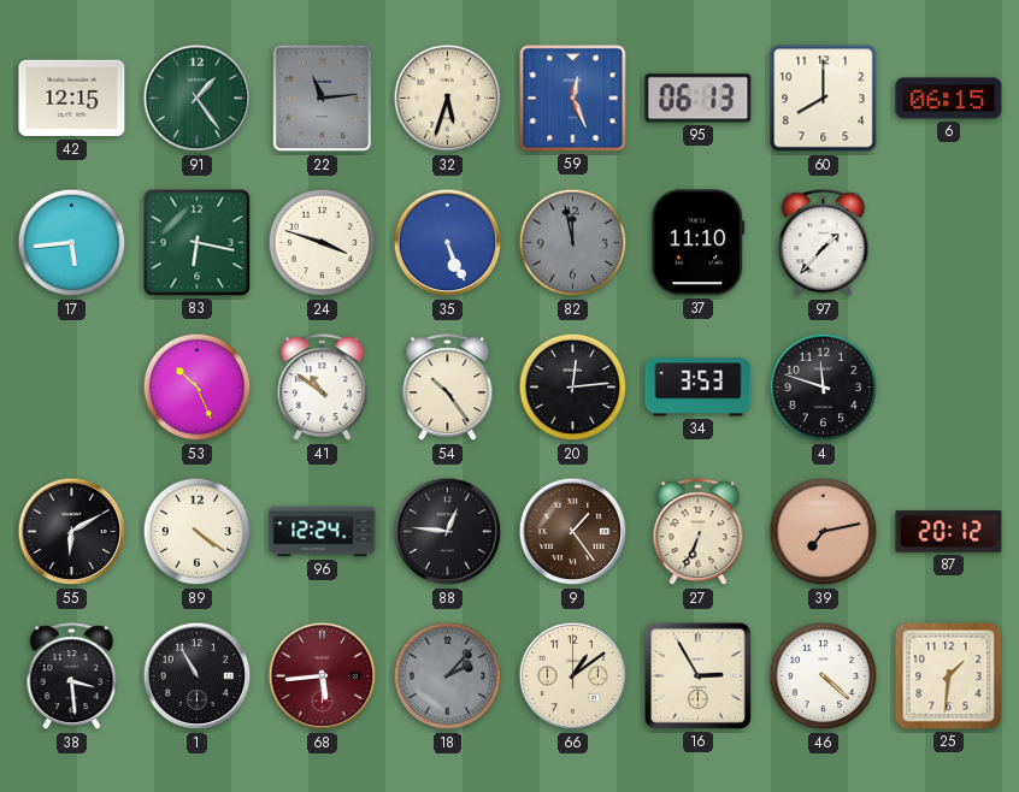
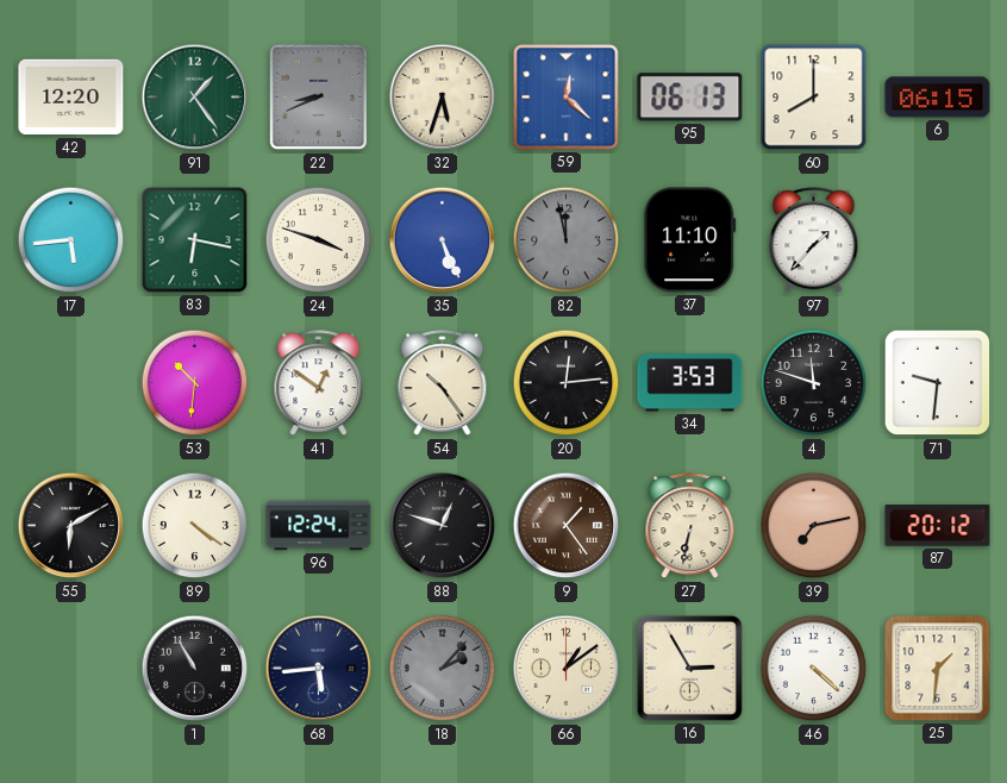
42: 12:15 -> 12:20
22: 11:14 -> 8:41
59: 12:26 -> 12:22
53: 10:26 -> 10:31
41: 10:51 -> 12:51
71: none -> 9:31
88: 12:46 -> 12:48
27: 6:34 -> 6:32
38: 3:29 -> none
68 dial: burgundy -> navy
